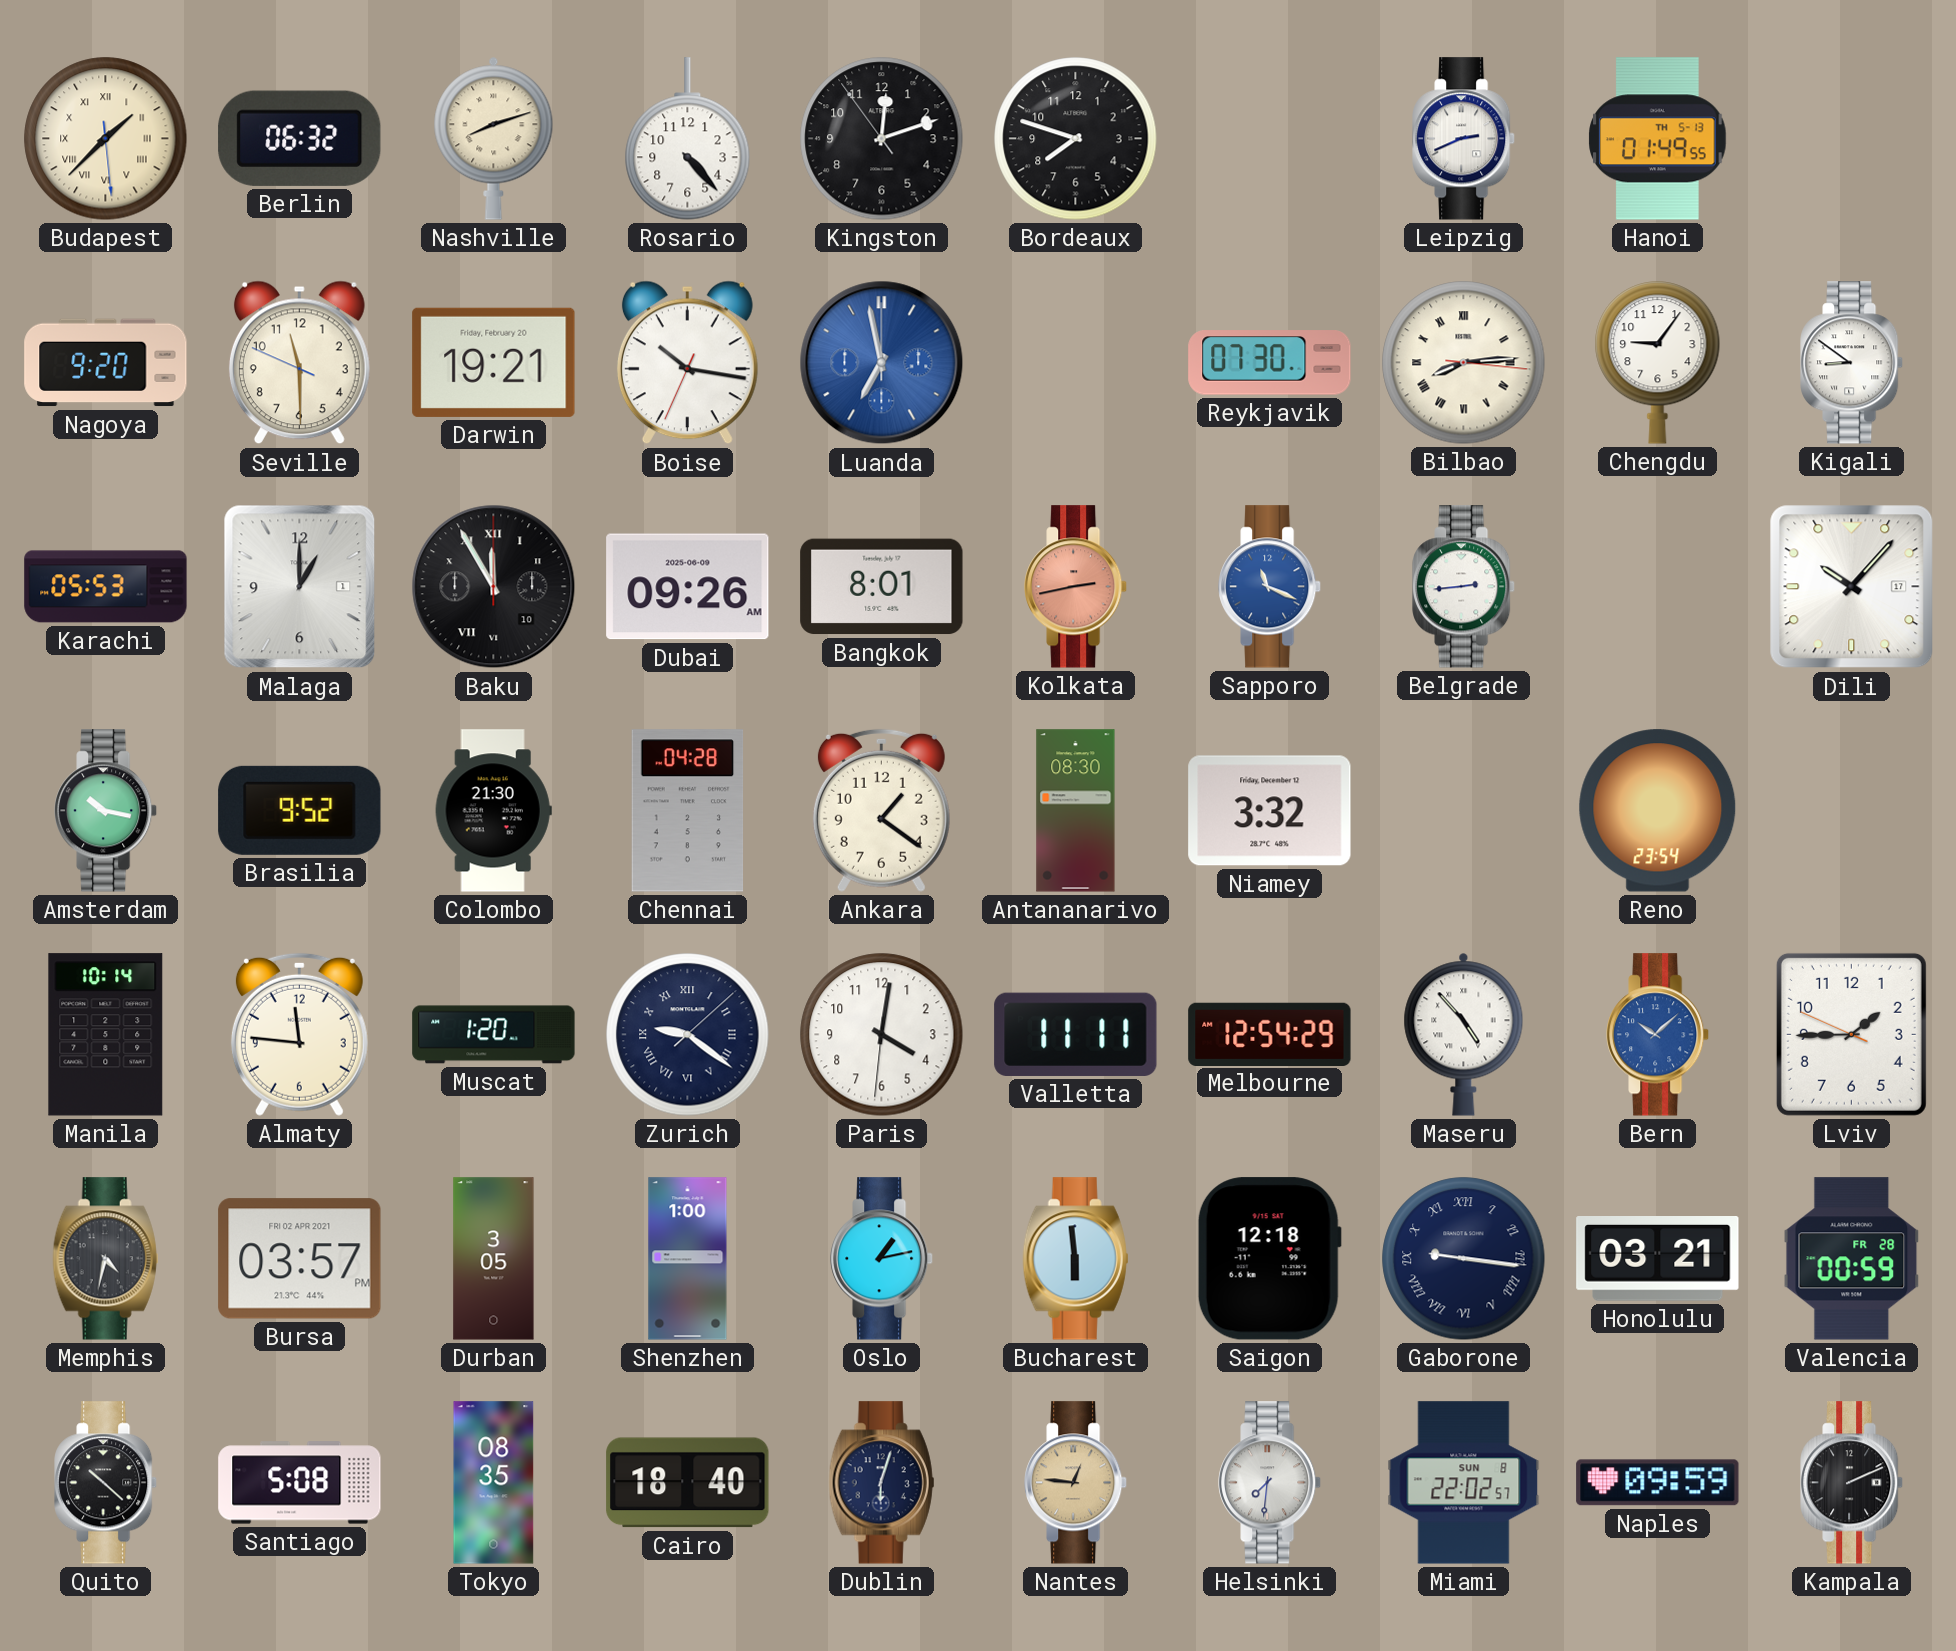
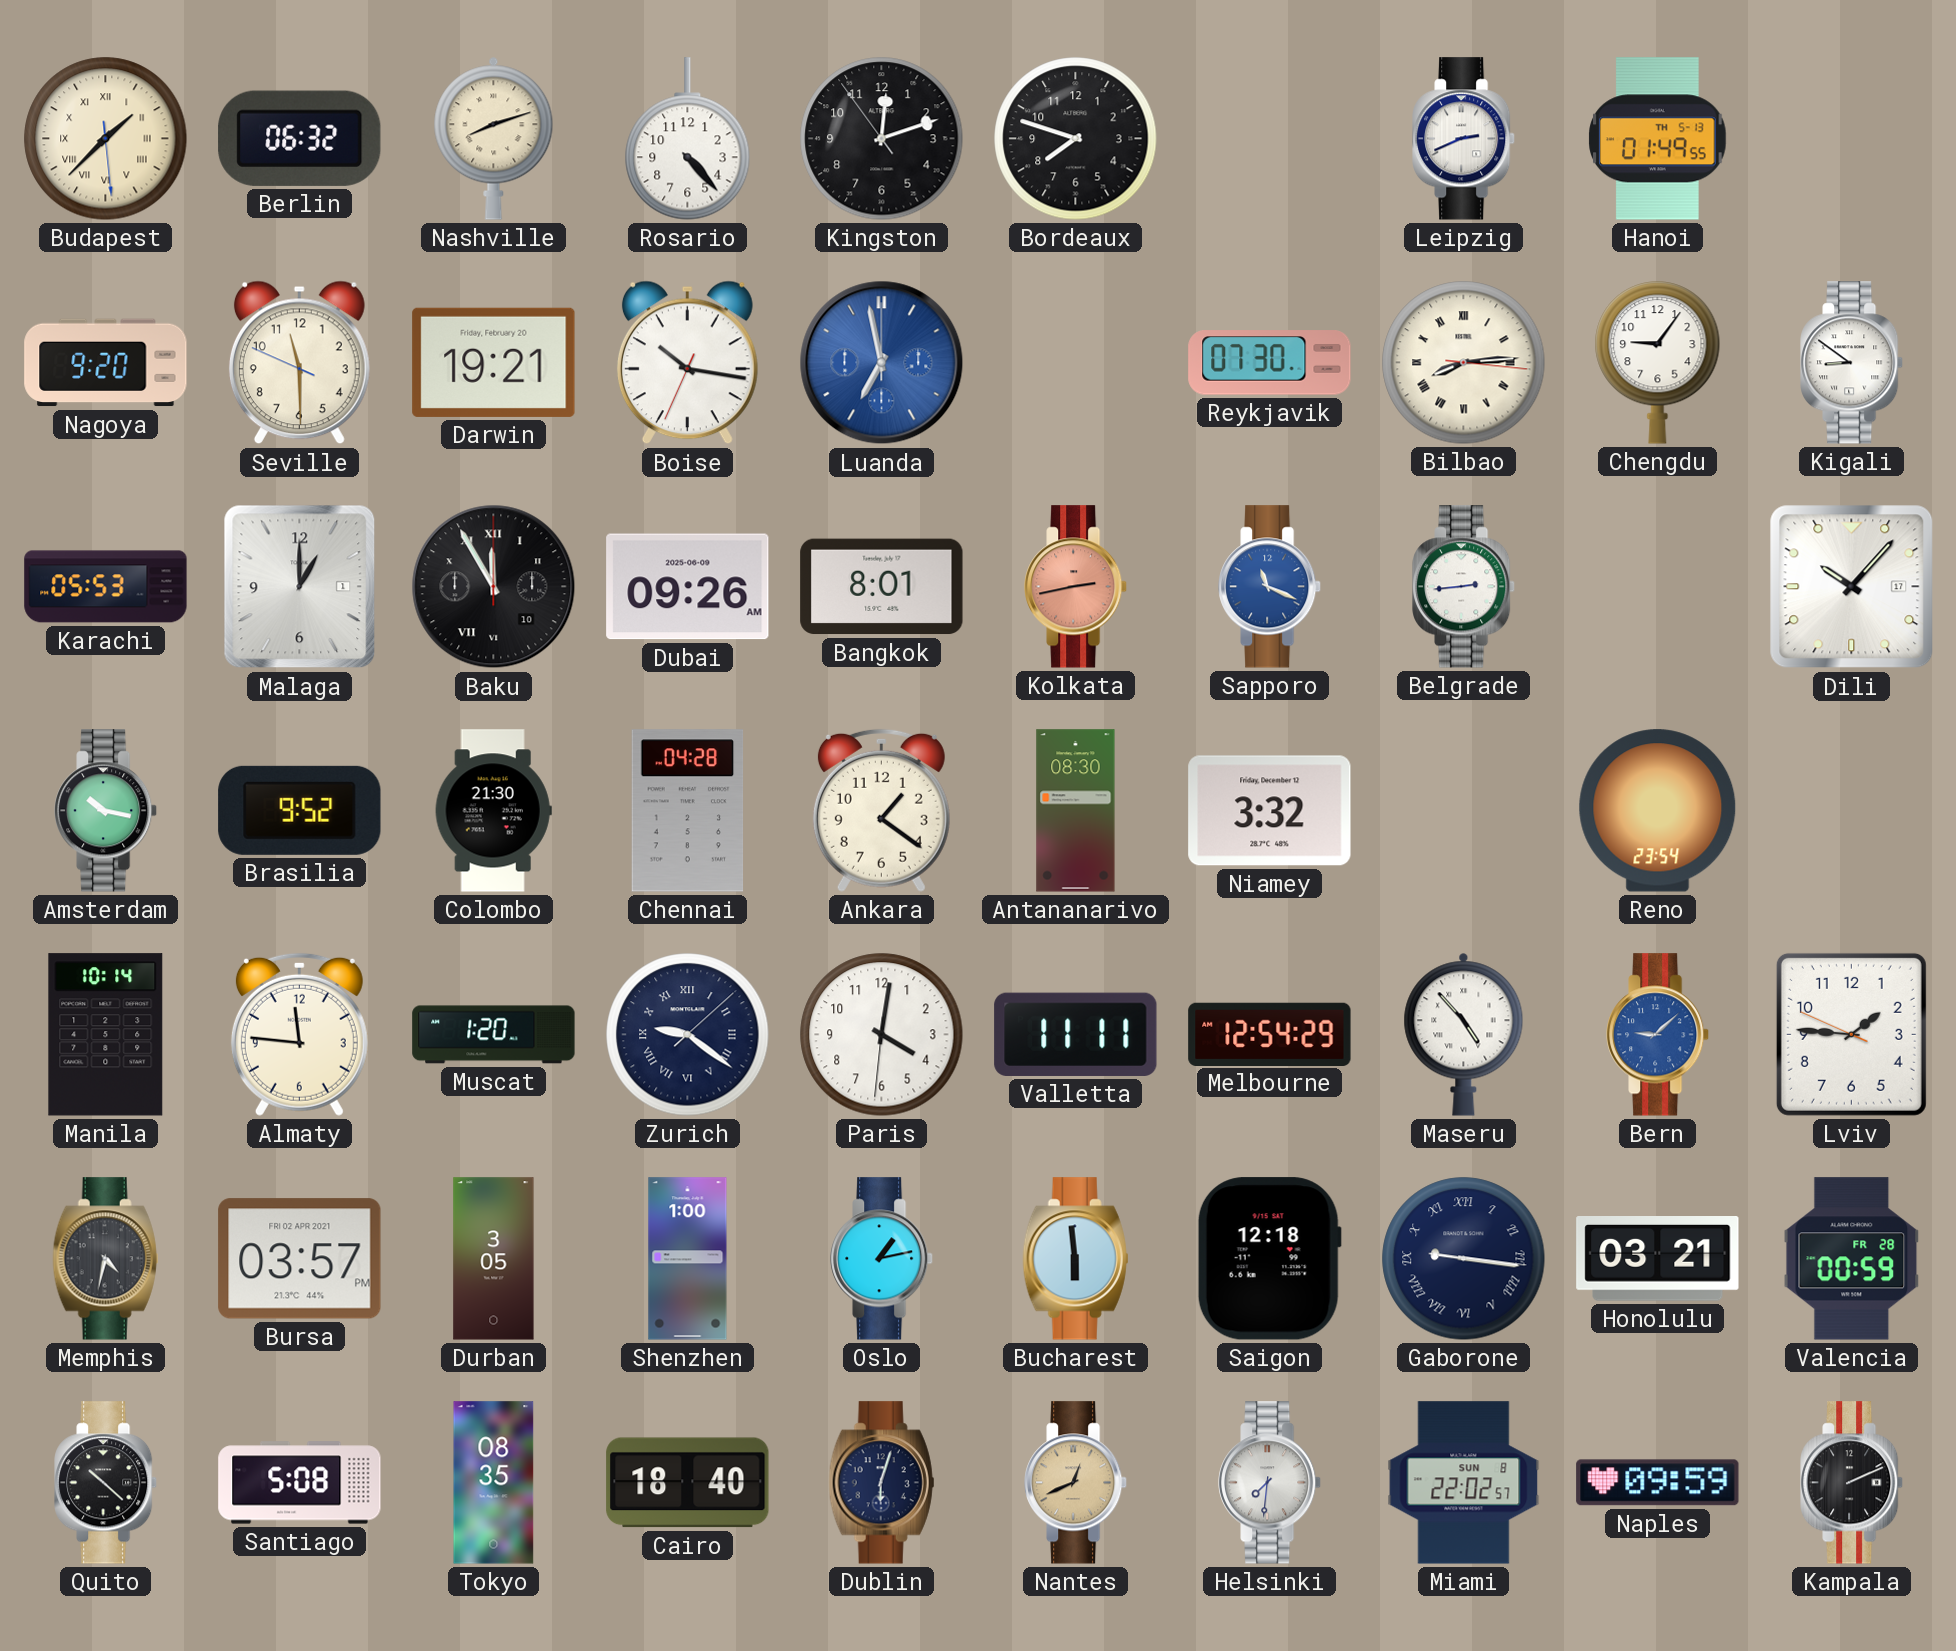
Bern: 10:08 -> 9:08
Lviv: 1:44 -> 1:45
Nantes: 12:46 -> 12:41
